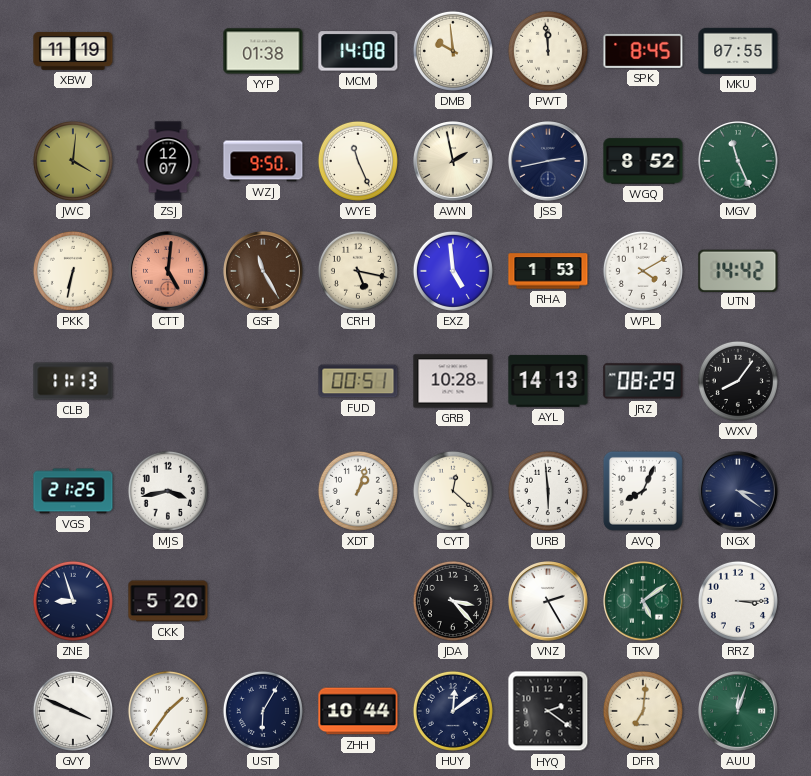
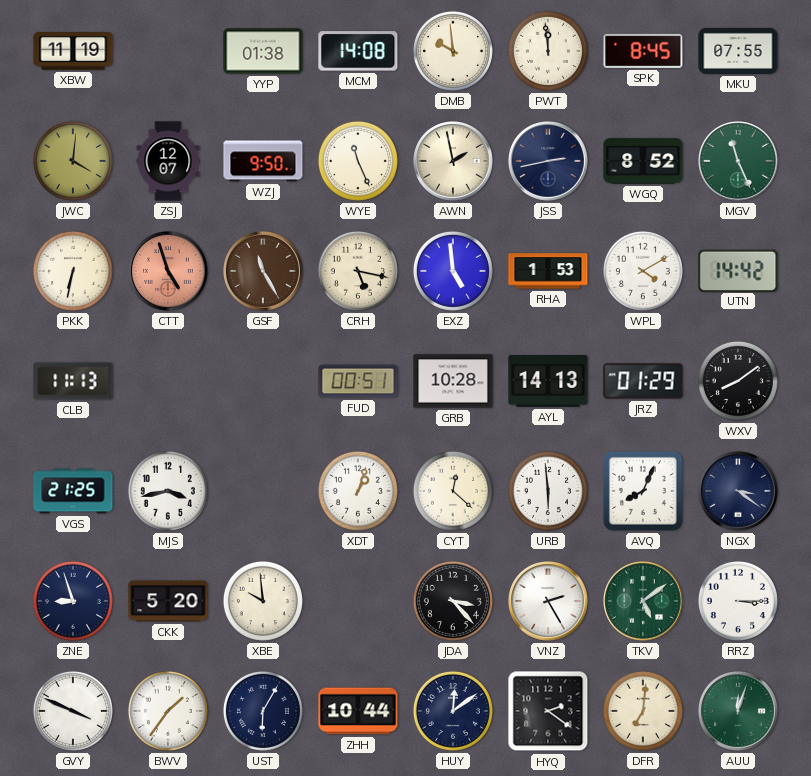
CTT: 5:01 -> 4:57
JRZ: 08:29 -> 01:29
WXV: 8:06 -> 8:09
XBE: none -> 9:59
